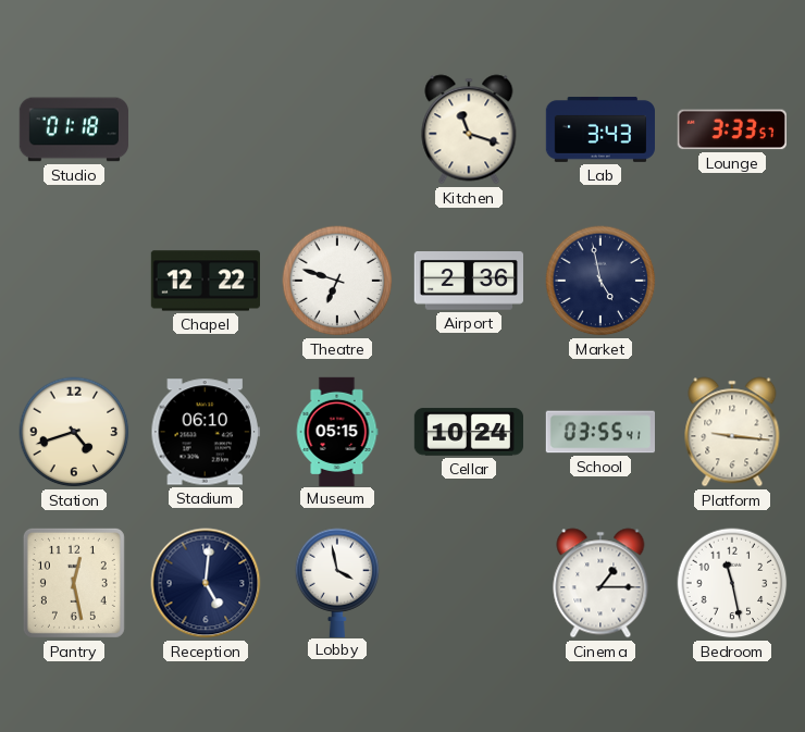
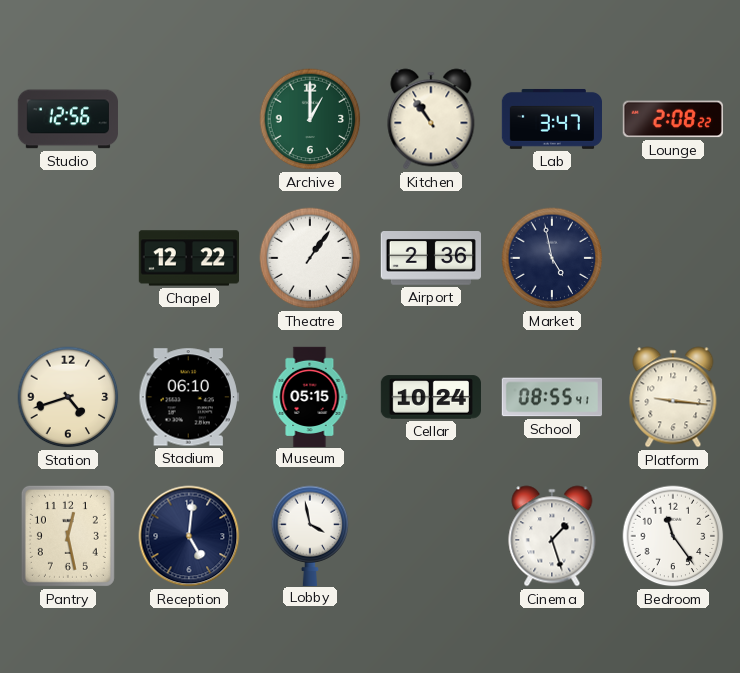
Studio: 01:18 -> 12:56
Archive: none -> 1:00
Kitchen: 11:18 -> 10:54
Lab: 3:43 -> 3:47
Lounge: 3:33 -> 2:08
Theatre: 6:48 -> 1:06
School: 03:55 -> 08:55
Cinema: 1:15 -> 1:27
Bedroom: 11:28 -> 11:24
